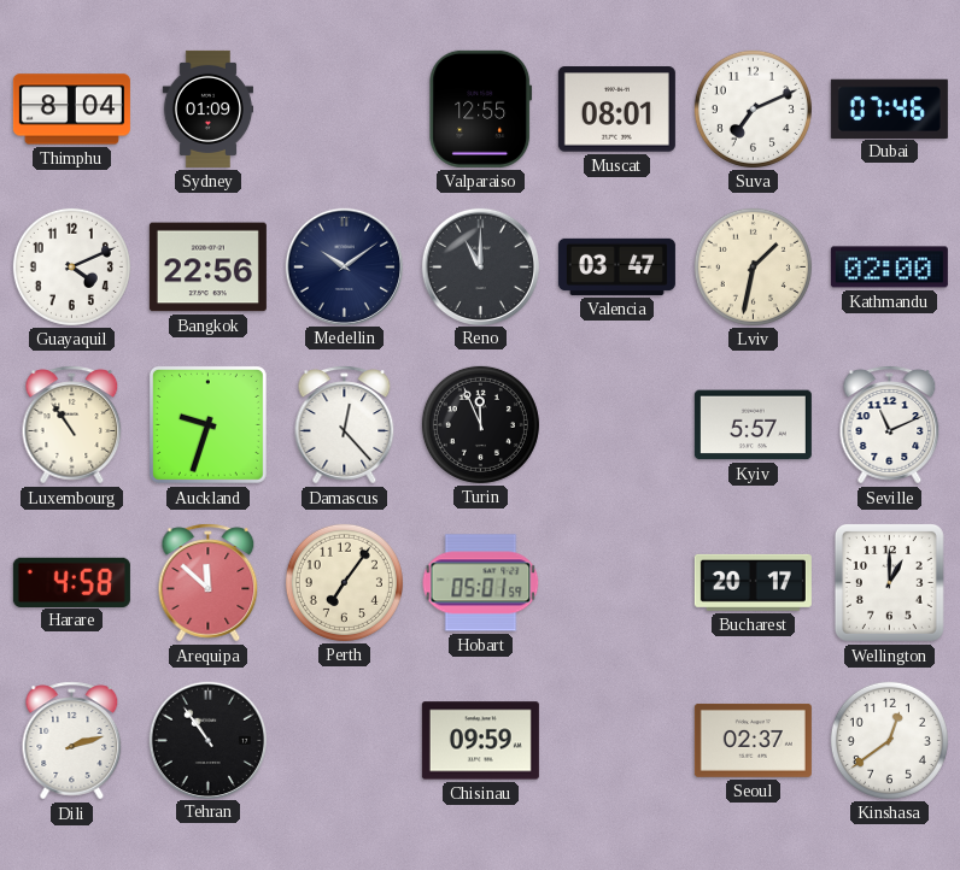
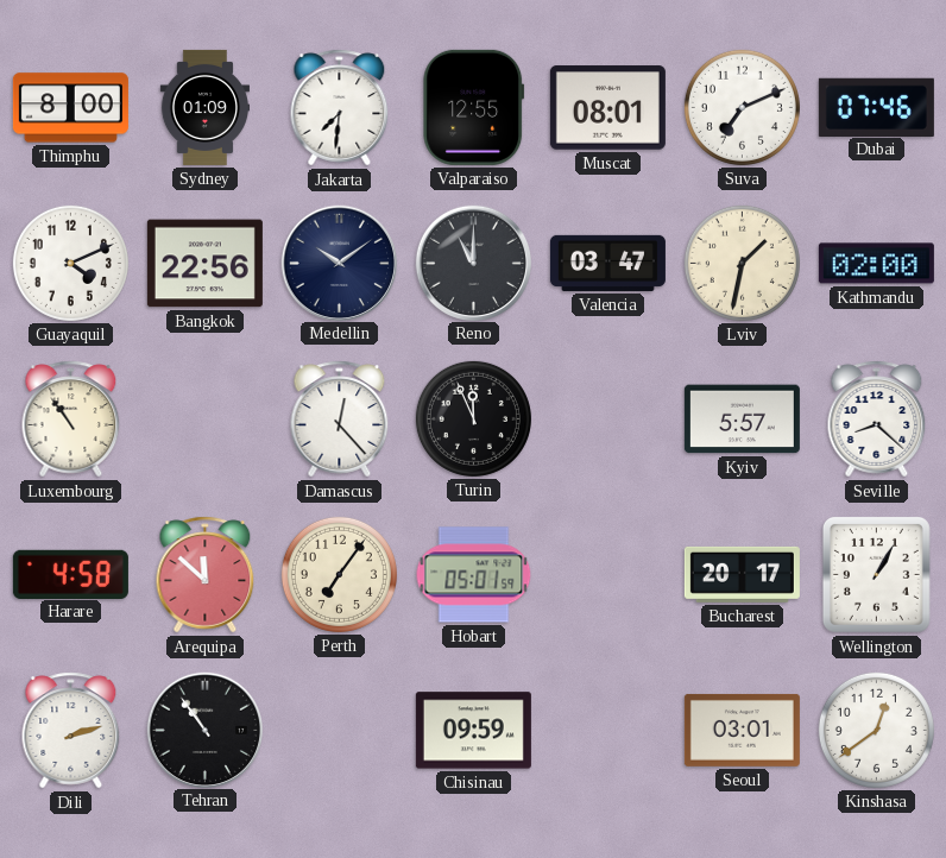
Thimphu: 8:04 -> 8:00
Jakarta: none -> 7:31
Auckland: 9:33 -> none
Seville: 11:11 -> 8:22
Wellington: 1:00 -> 1:05
Seoul: 02:37 -> 03:01
